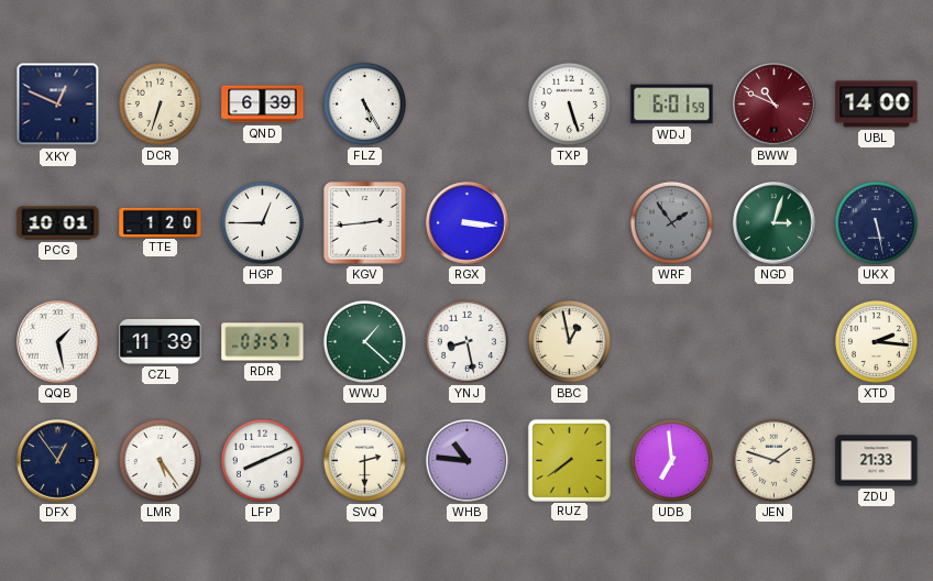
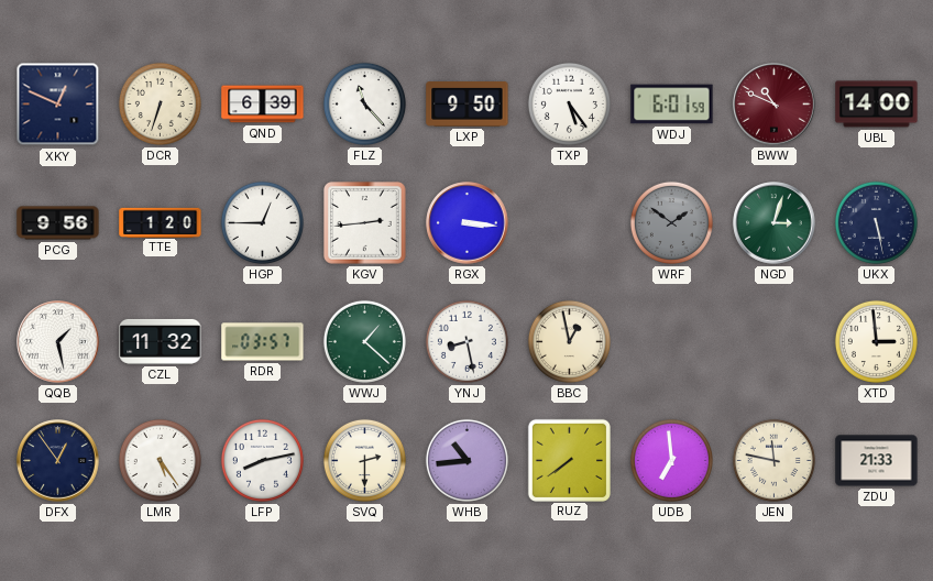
FLZ: 5:25 -> 11:23
LXP: none -> 9:50
TXP: 5:27 -> 5:24
PCG: 10:01 -> 9:56
WRF: 1:54 -> 1:51
CZL: 11:39 -> 11:32
XTD: 2:16 -> 2:59
LFP: 8:11 -> 8:13
WHB: 10:46 -> 10:44
JEN: 1:48 -> 11:47
